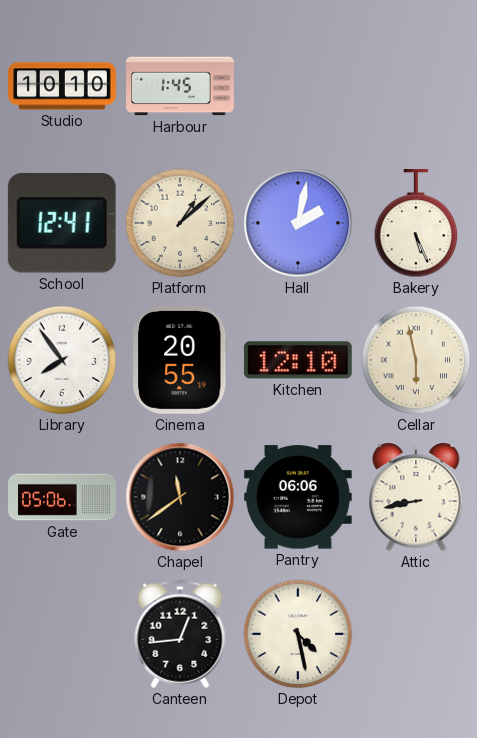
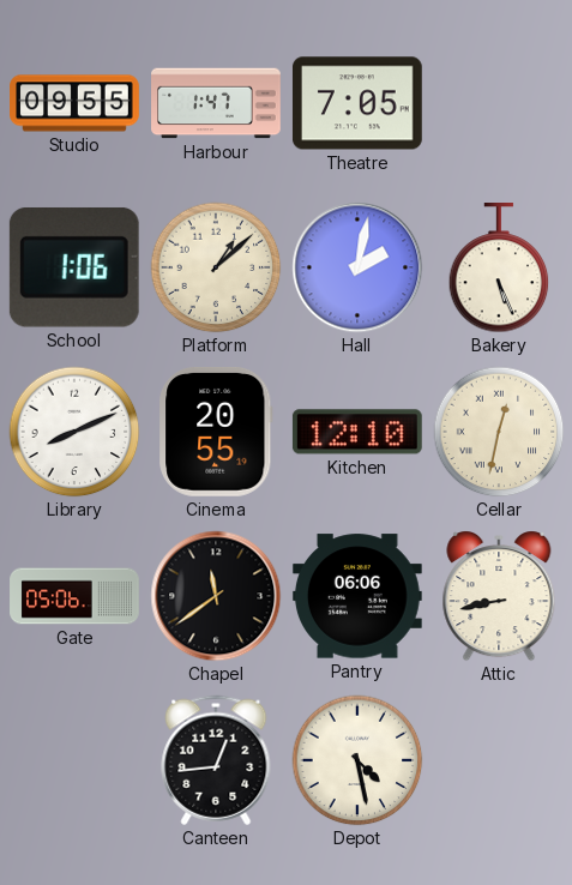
Studio: 10:10 -> 09:55
Harbour: 1:45 -> 1:47
Theatre: none -> 7:05
School: 12:41 -> 1:06
Library: 7:54 -> 8:11
Cellar: 5:58 -> 12:32
